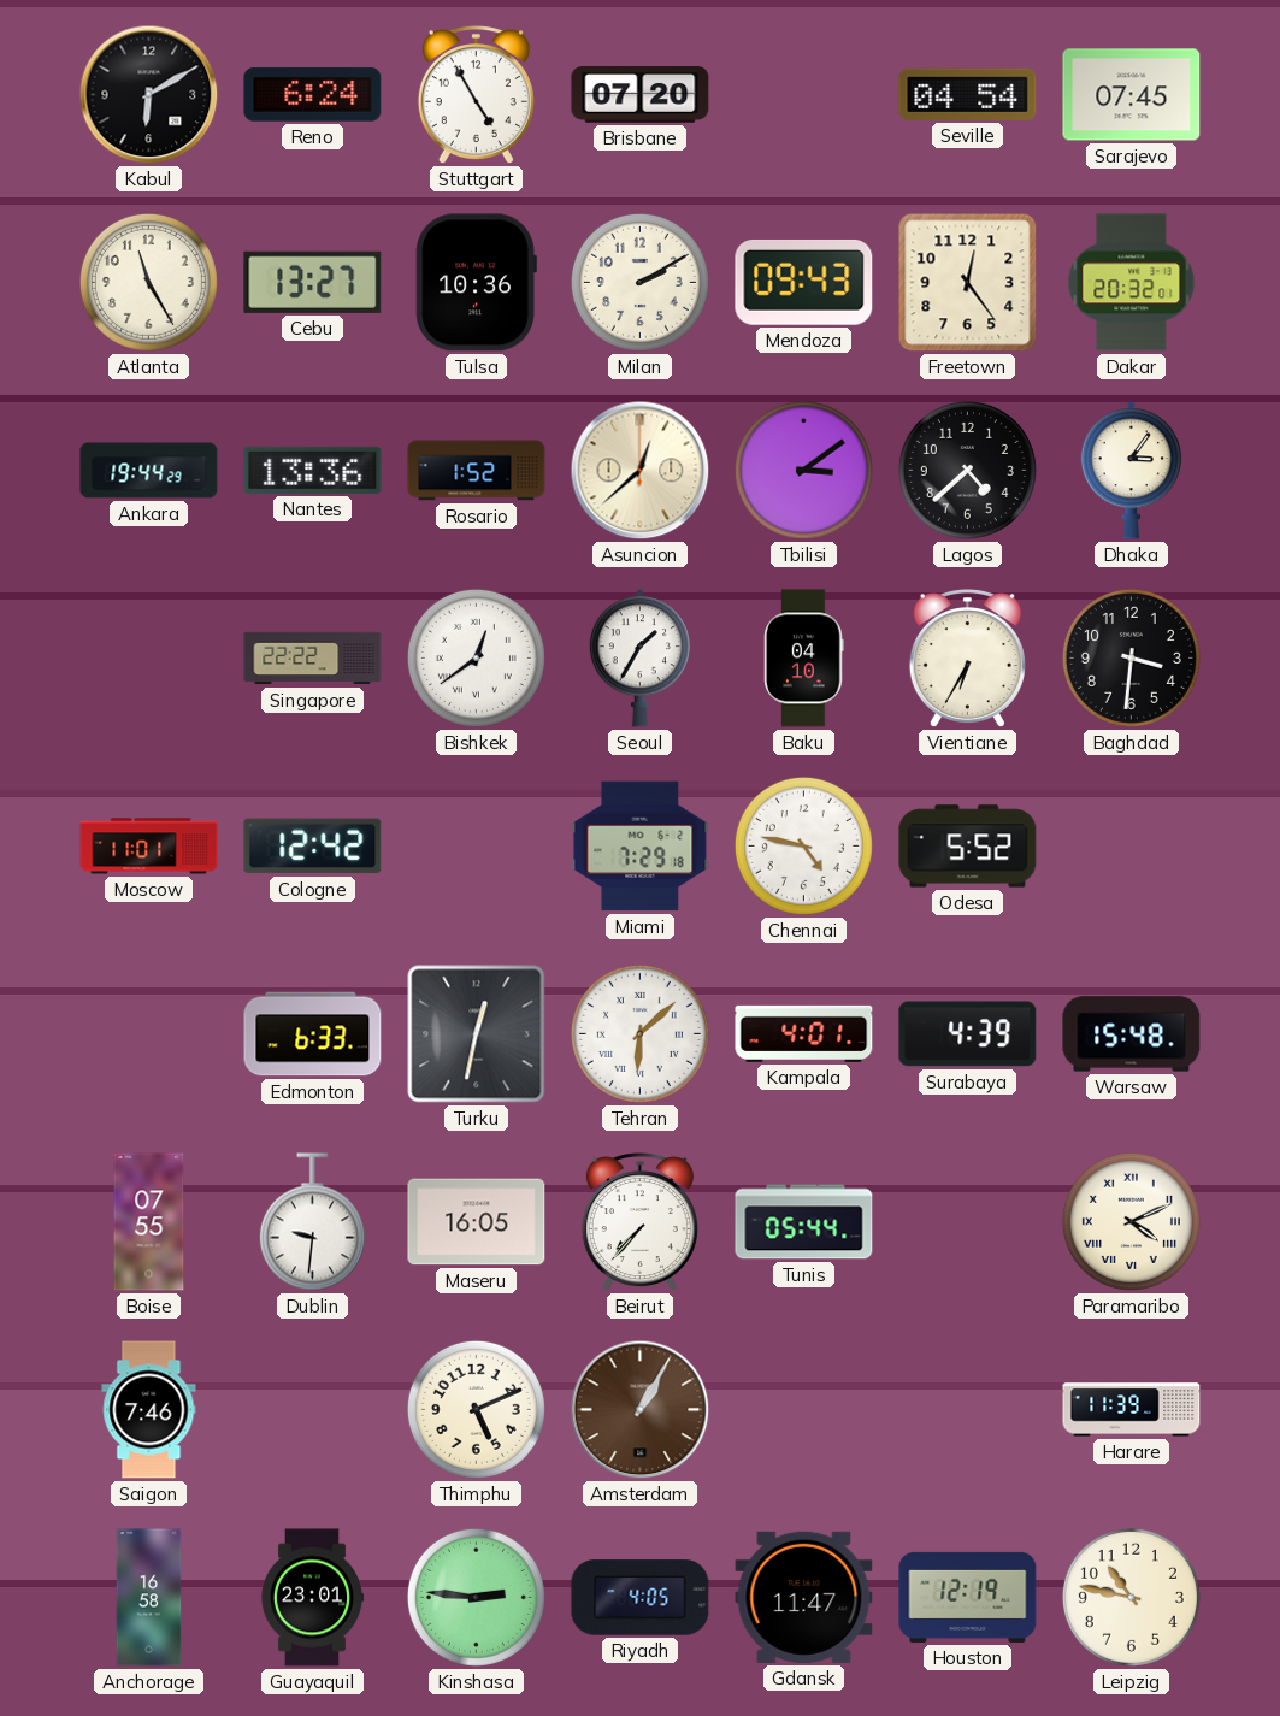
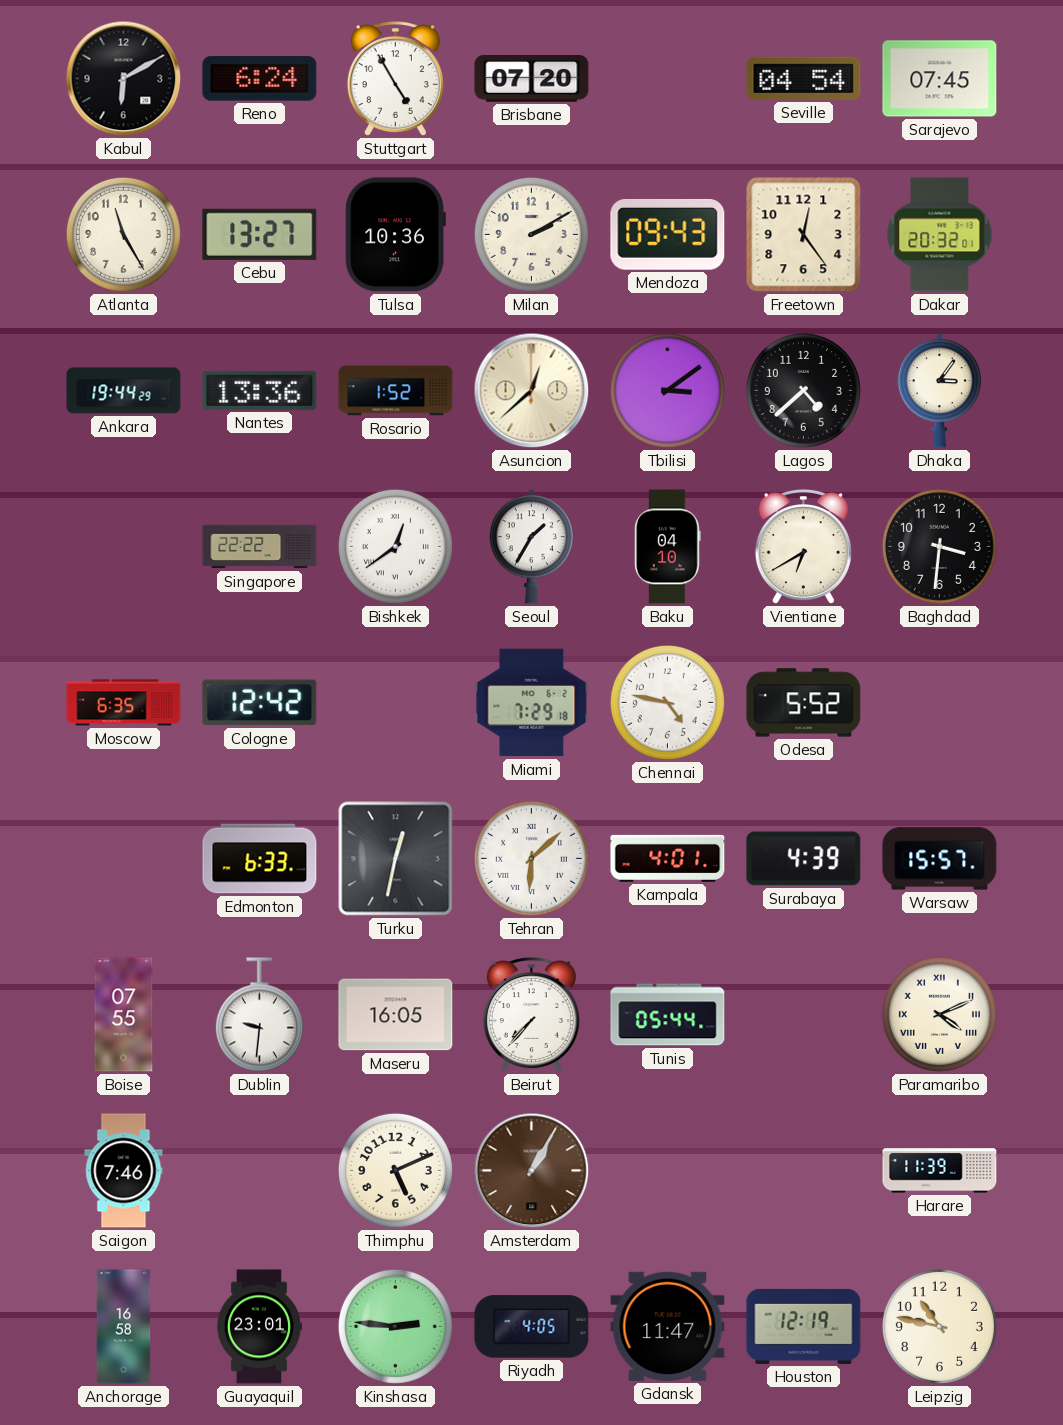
Vientiane: 6:35 -> 6:40
Moscow: 11:01 -> 6:35
Warsaw: 15:48 -> 15:57
